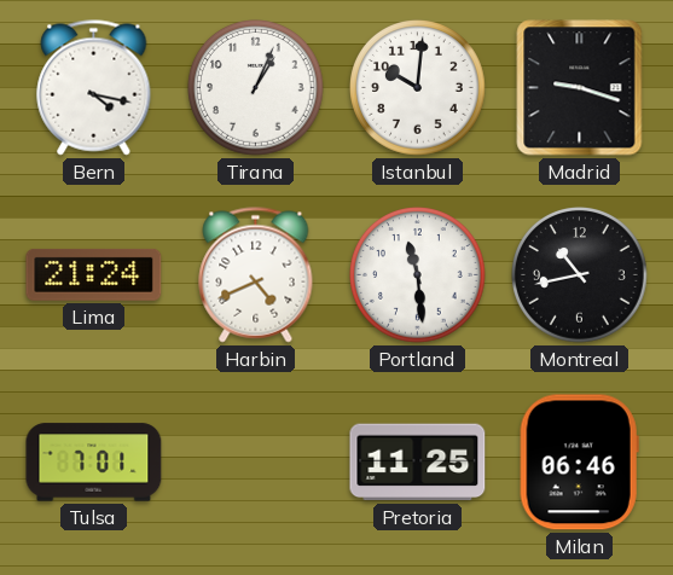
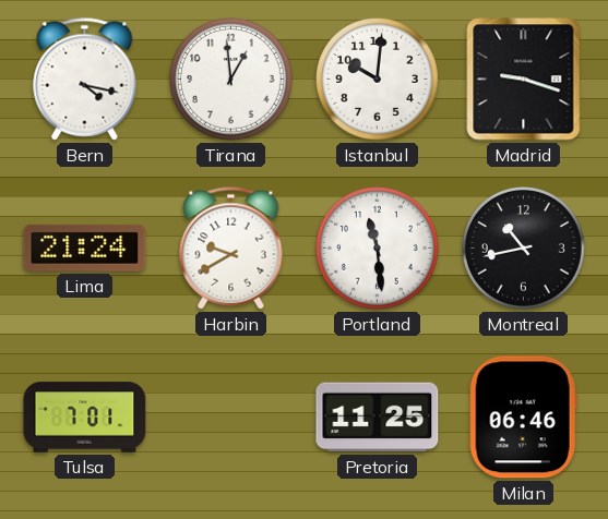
Tirana: 1:04 -> 12:59
Harbin: 4:41 -> 9:40
